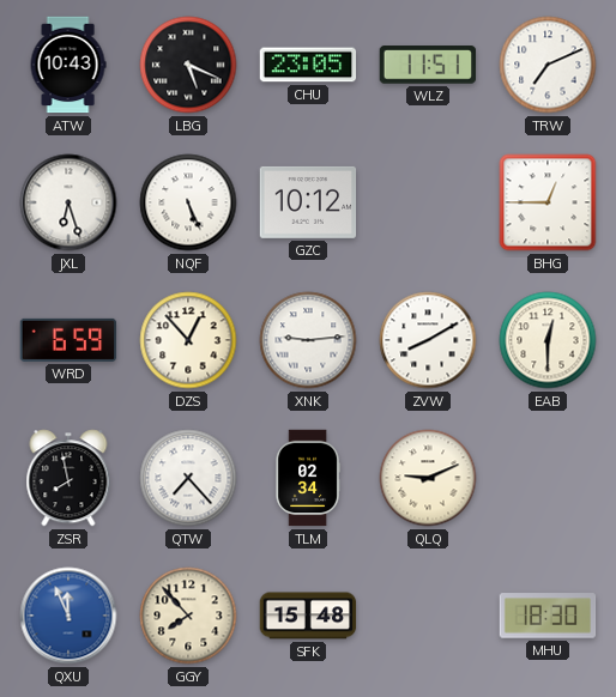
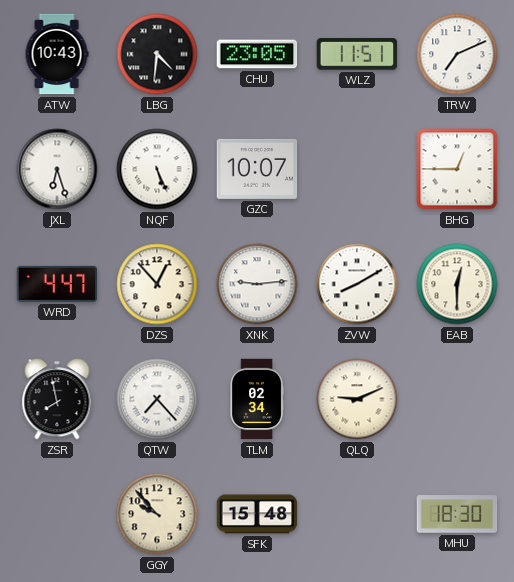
LBG: 5:19 -> 4:31
GZC: 10:12 -> 10:07
WRD: 6:59 -> 4:47
QXU: 11:56 -> none
GGY: 7:53 -> 9:53
